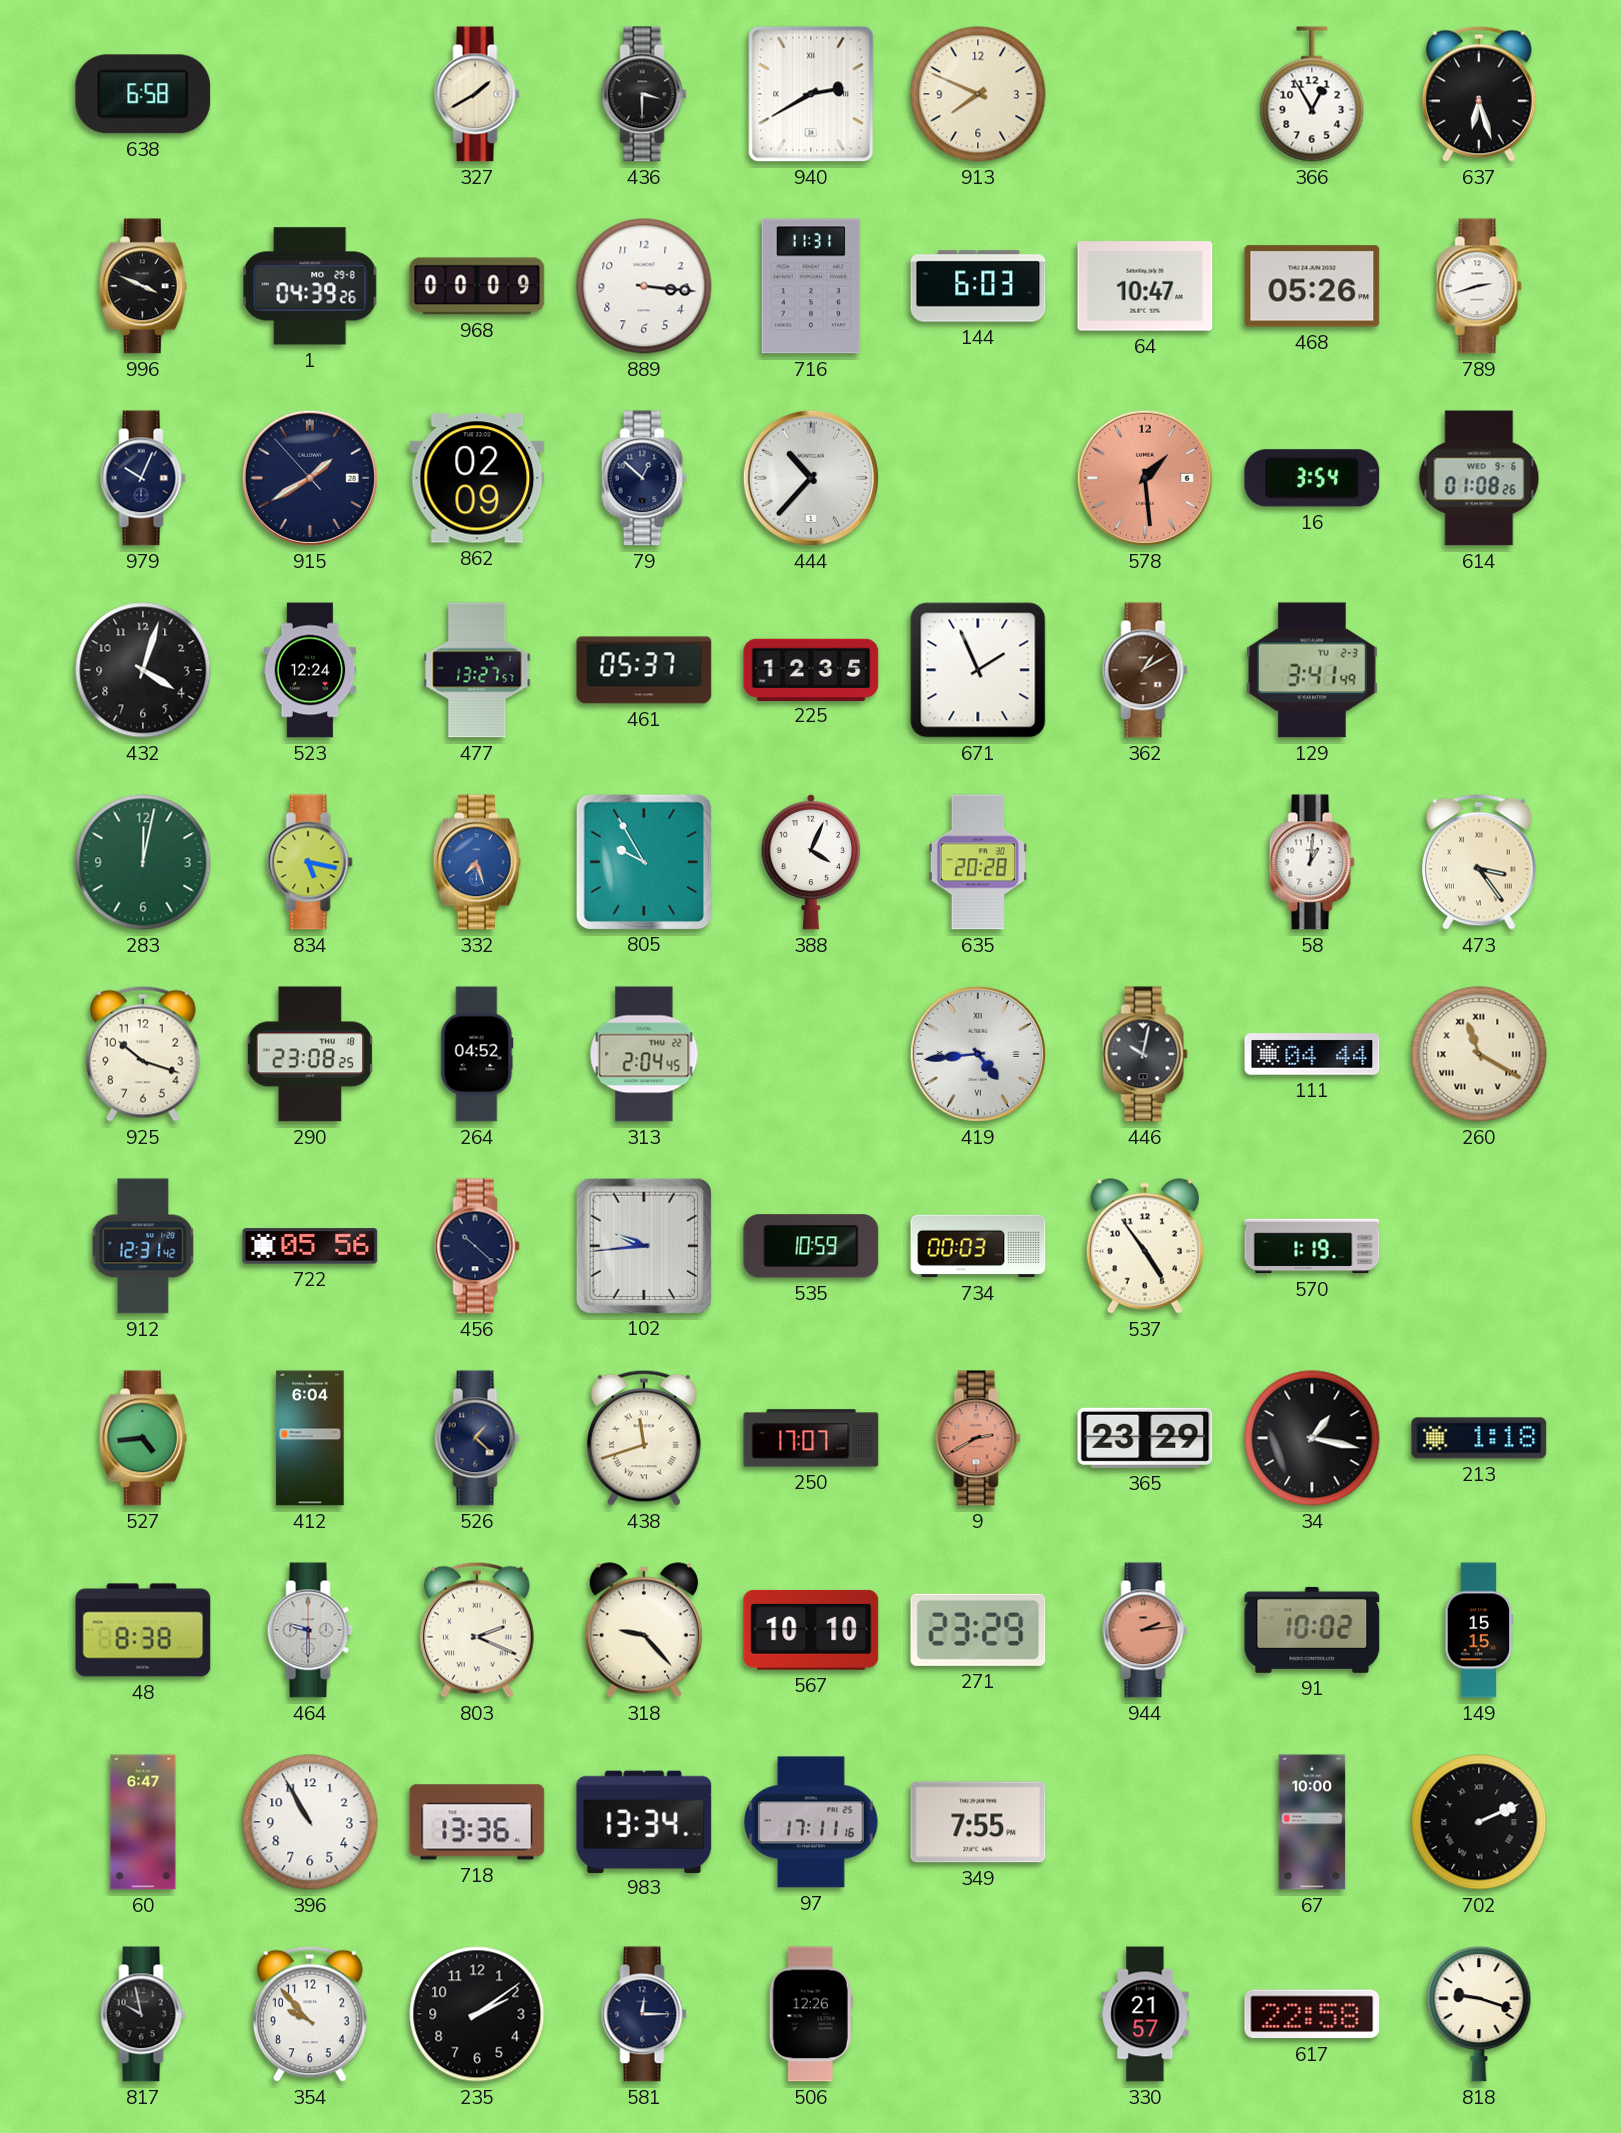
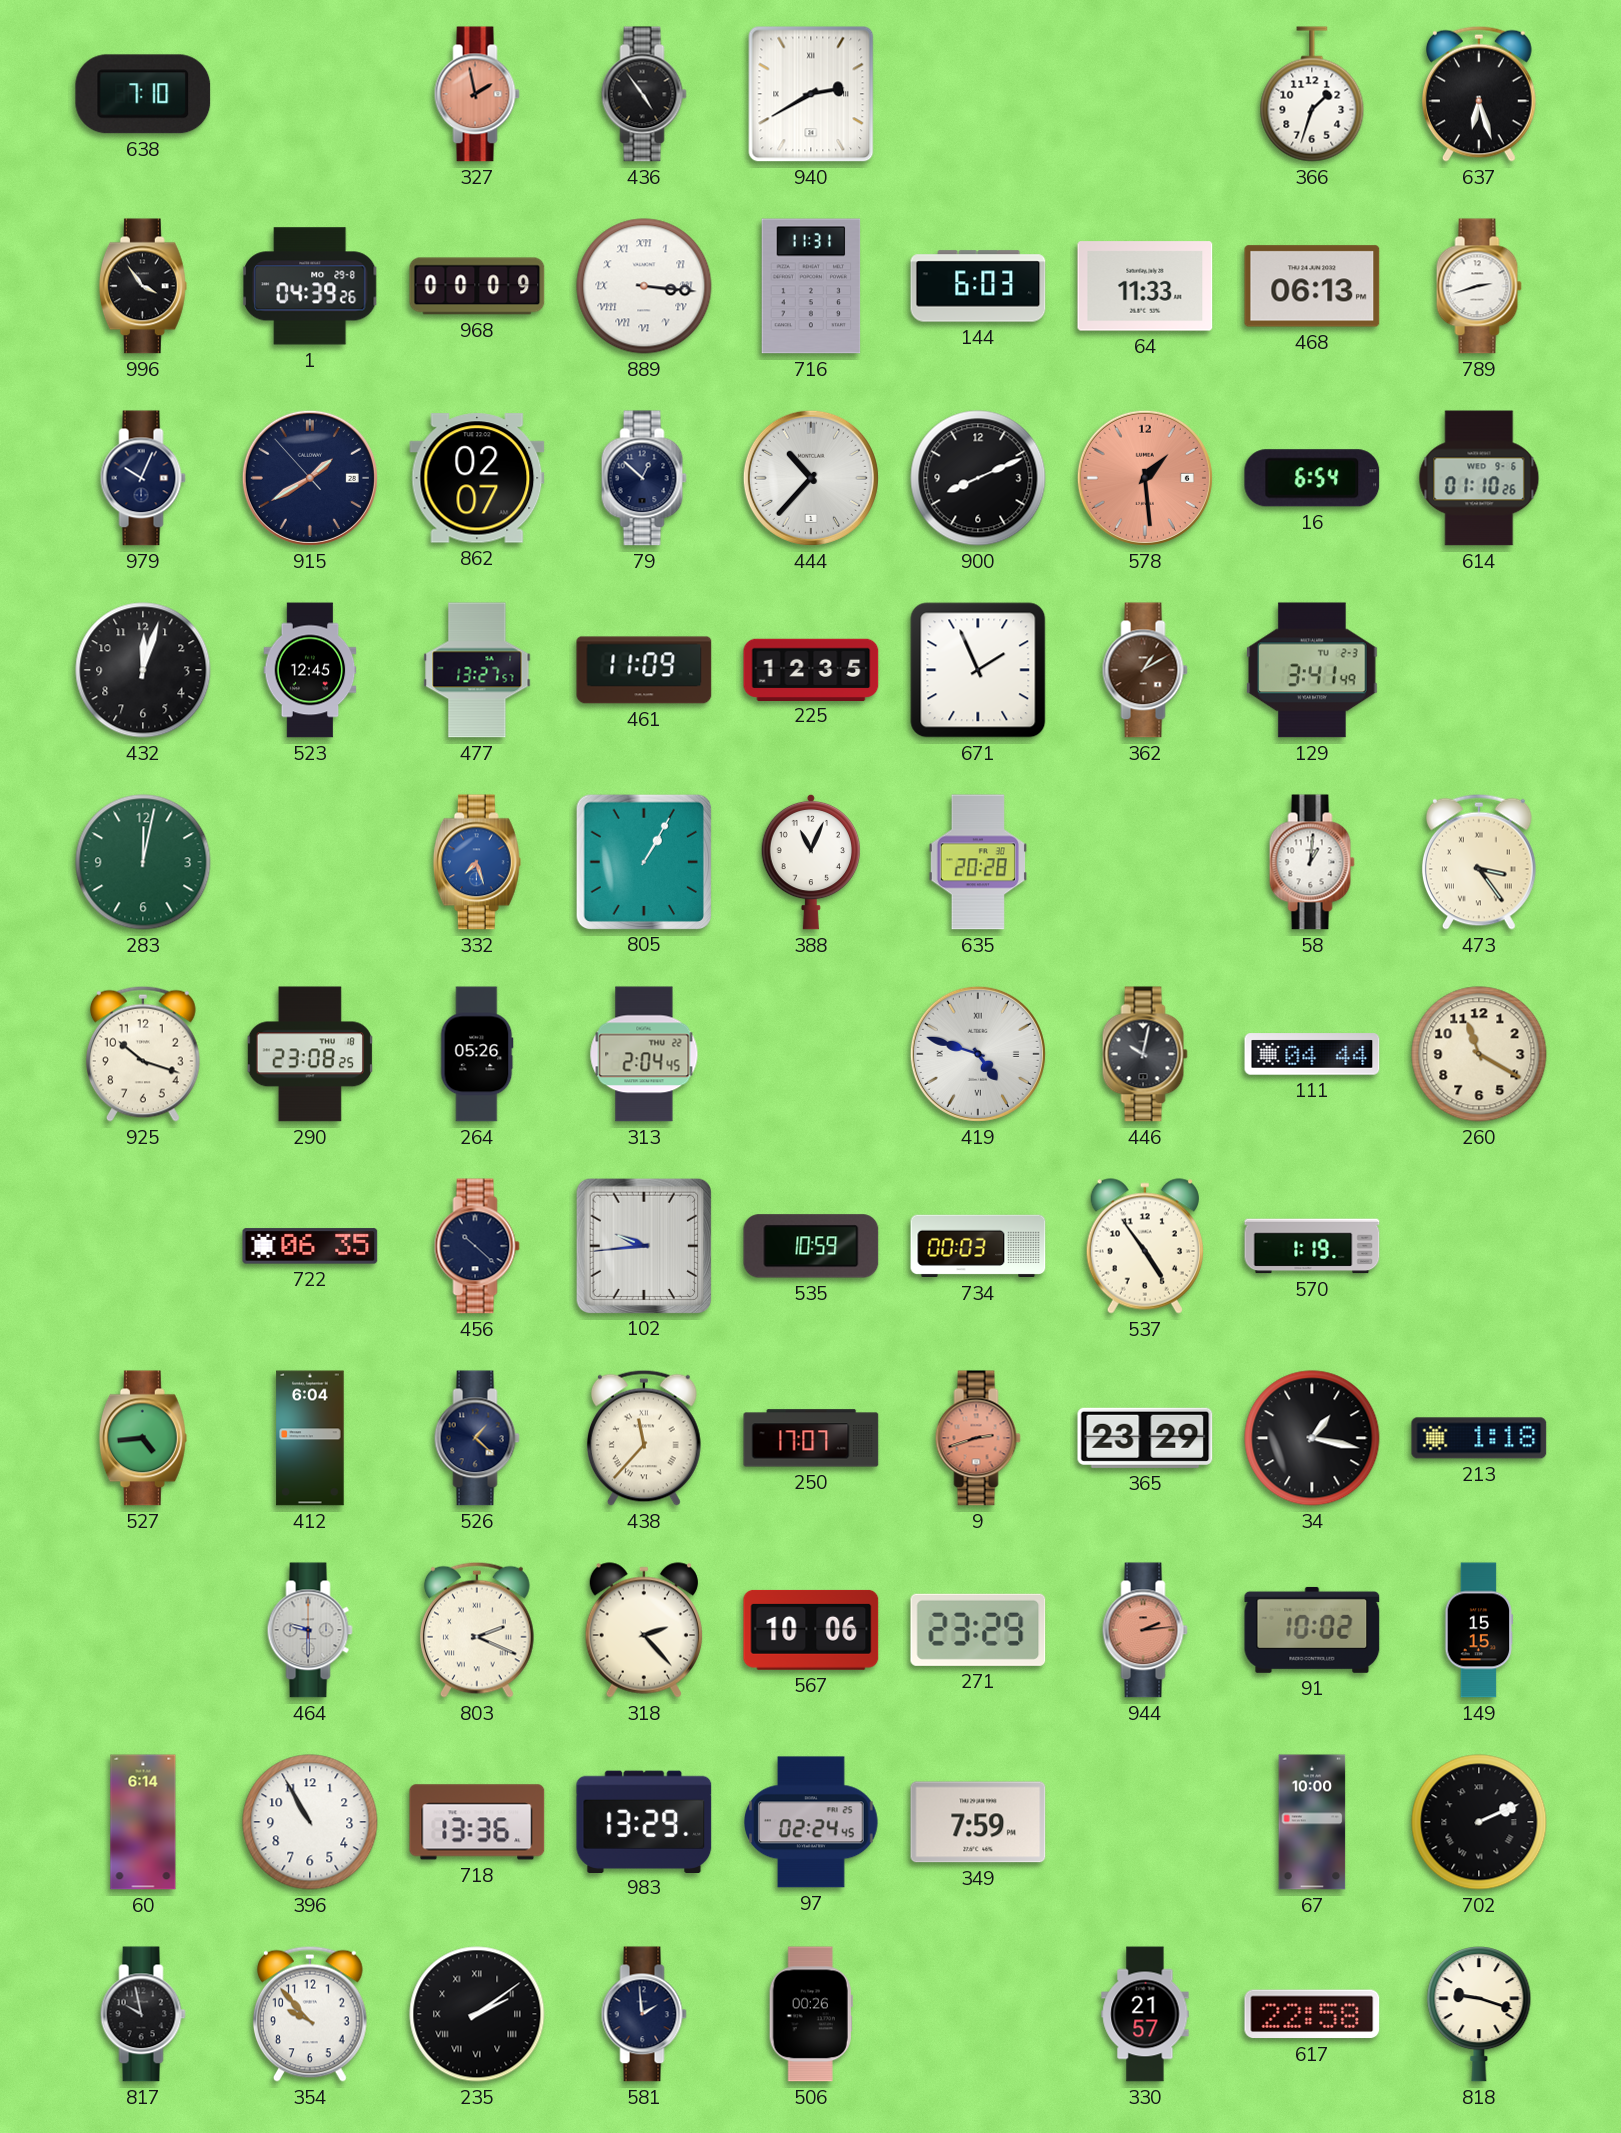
638: 6:58 -> 7:10
327: 1:40 -> 1:58
327 dial: cream -> salmon
436: 3:30 -> 4:54
913: 7:49 -> none
366: 12:55 -> 1:33
996: 3:49 -> 3:54
889 numerals: Arabic -> Roman
64: 10:47 -> 11:33
468: 05:26 -> 06:13
862: 02:09 -> 02:07
900: none -> 8:11
16: 3:54 -> 6:54
614: 01:08 -> 01:10
432: 4:03 -> 12:03
523: 12:24 -> 12:45
461: 05:37 -> 11:09
834: 5:17 -> none
805: 9:55 -> 1:05
388: 4:04 -> 11:04
264: 04:52 -> 05:26
419: 4:44 -> 4:48
260 numerals: Roman -> Arabic
912: 12:31 -> none
722: 05:56 -> 06:35
438: 11:42 -> 11:37
9: 2:40 -> 2:42
48: 8:38 -> none
318: 9:23 -> 2:23
567: 10:10 -> 10:06
60: 6:47 -> 6:14
983: 13:34 -> 13:29
97: 17:11 -> 02:24
349: 7:55 -> 7:59
235 numerals: Arabic -> Roman
581: 12:15 -> 1:59
506: 12:26 -> 00:26
